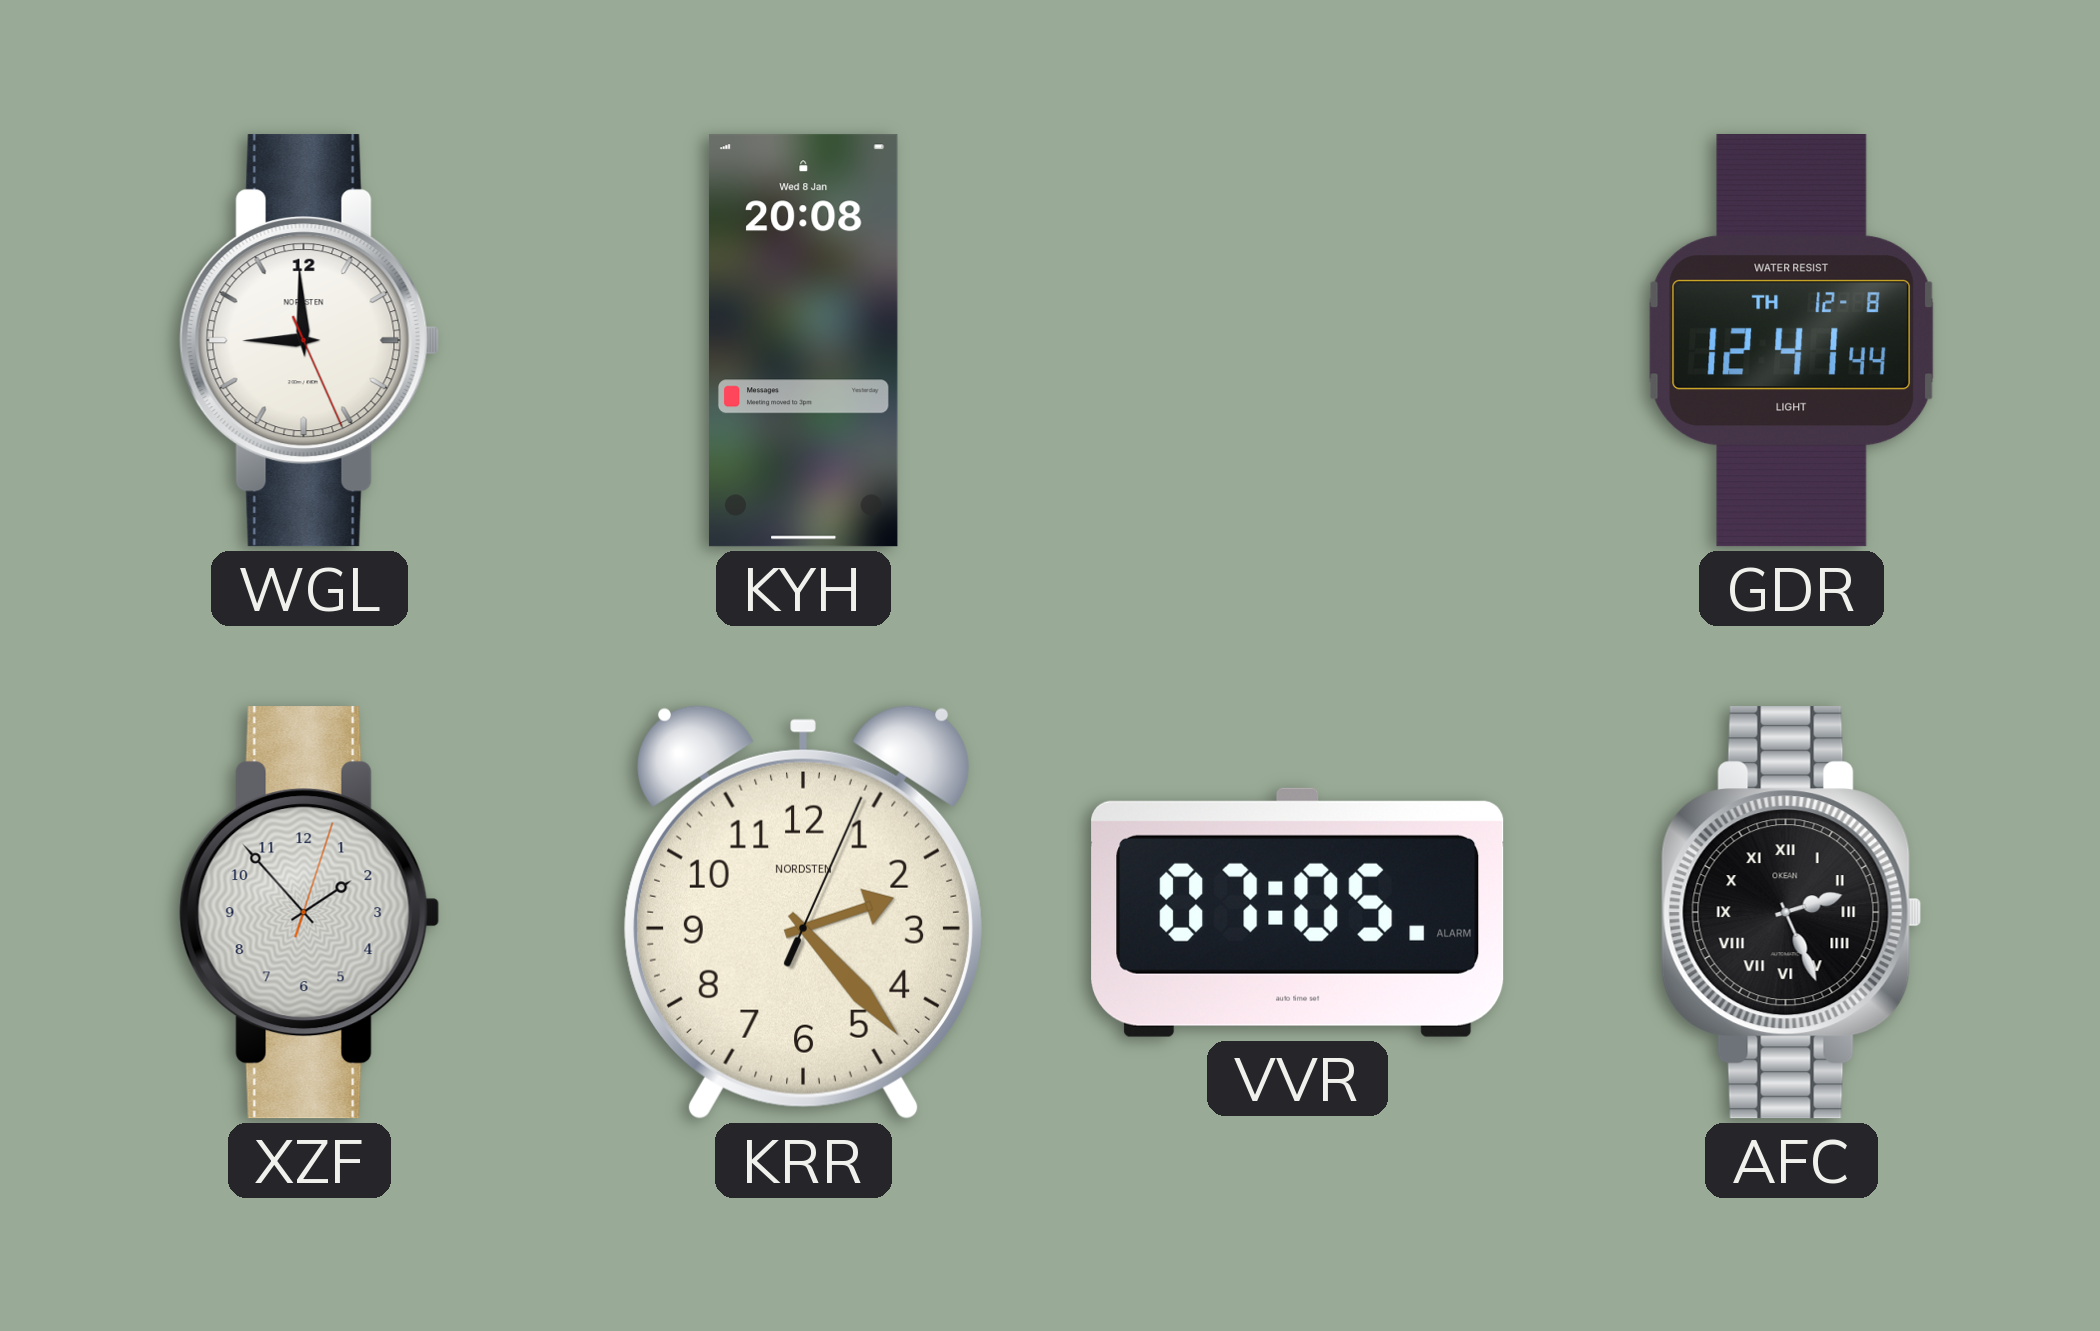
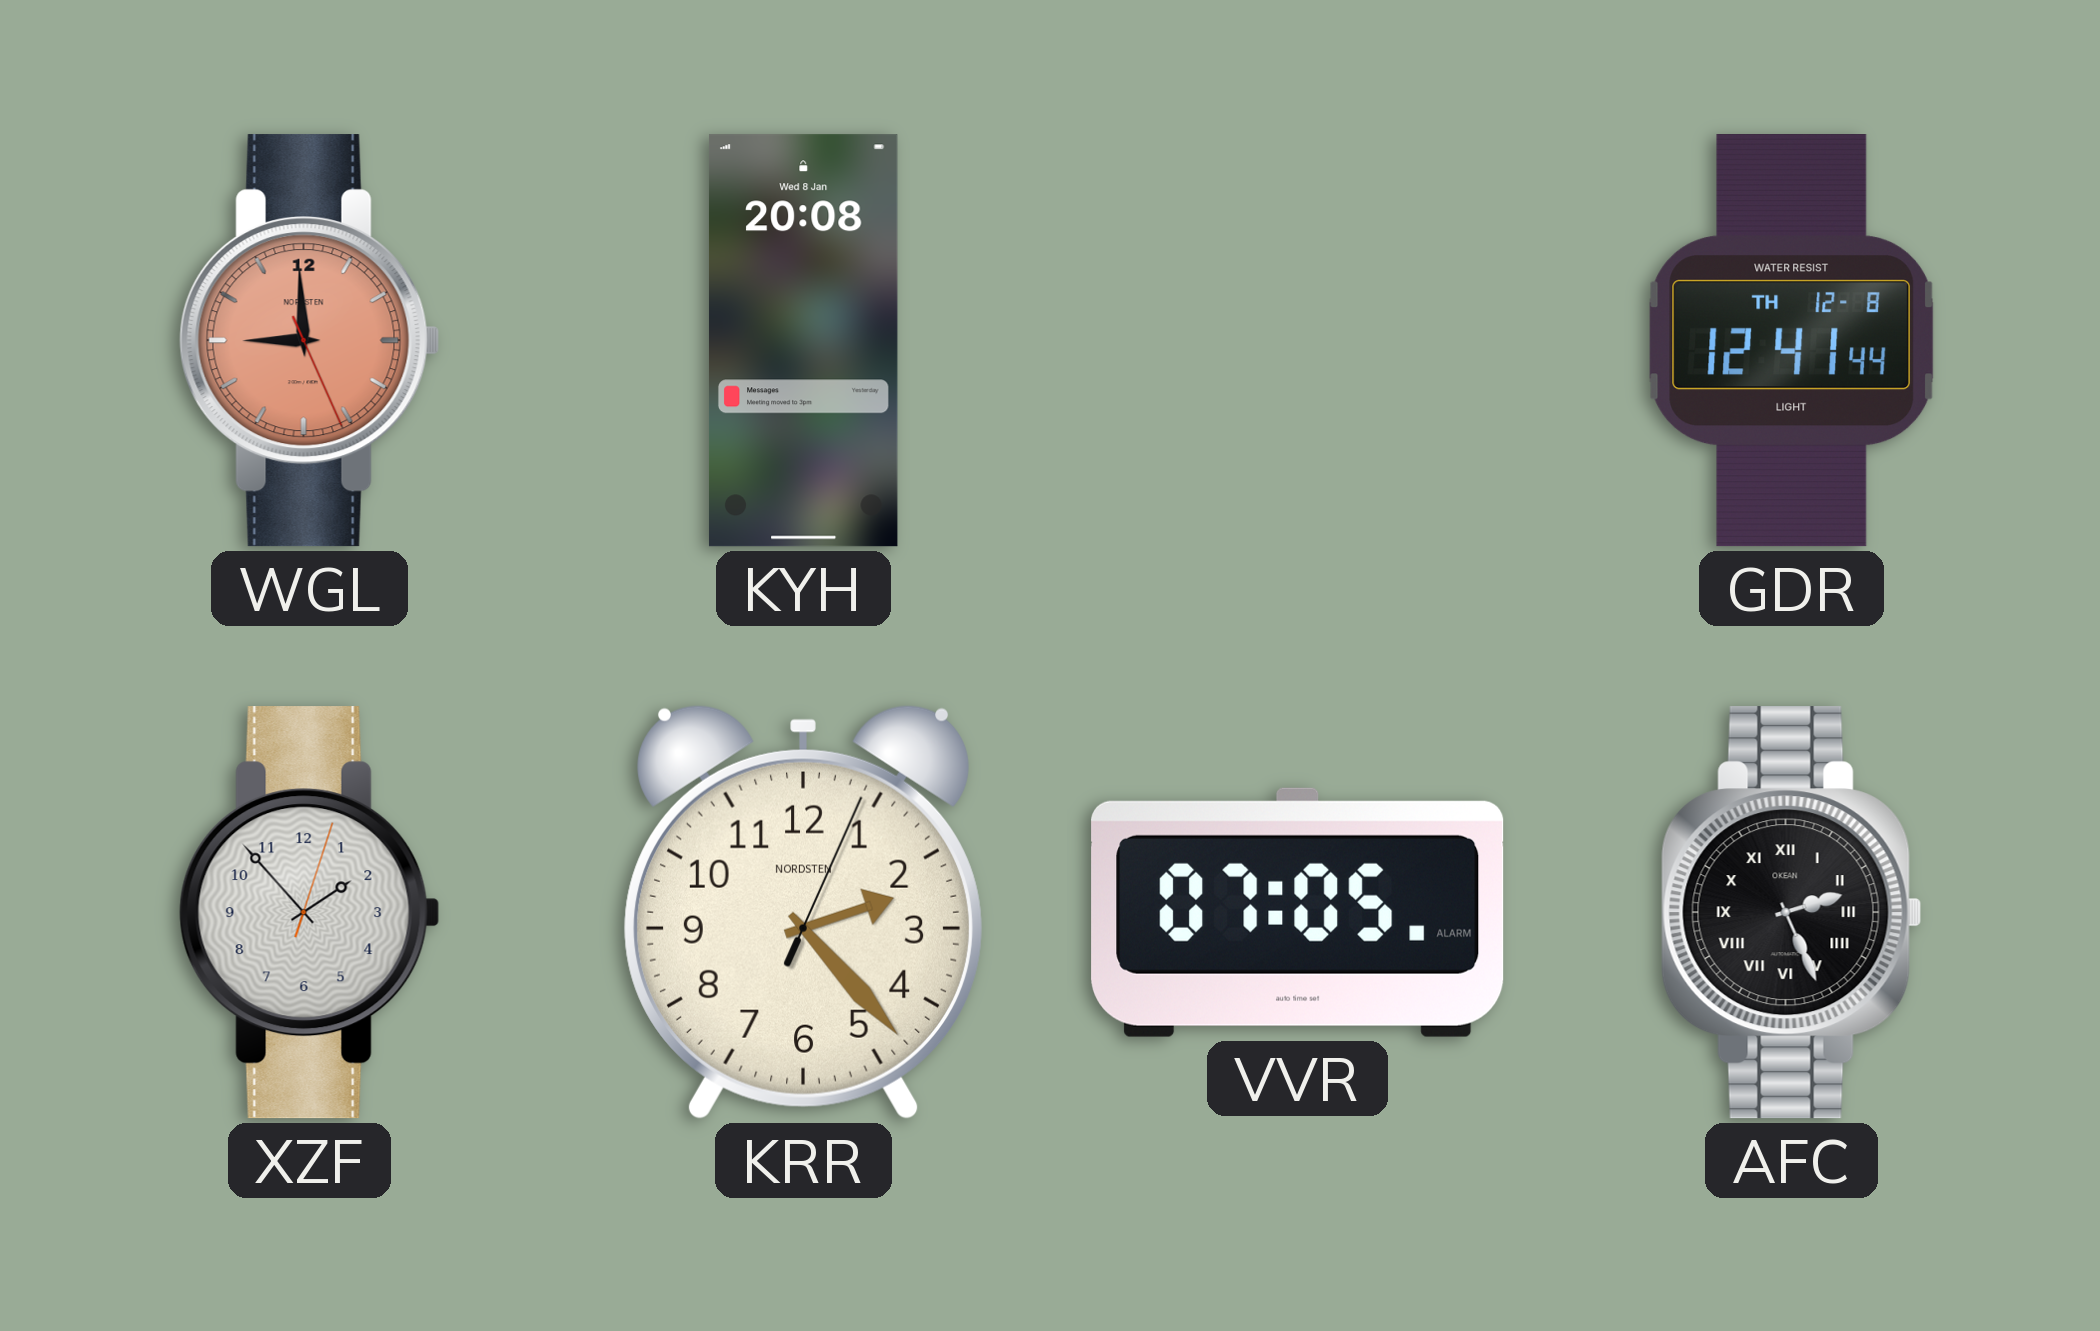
WGL dial: white -> salmon
